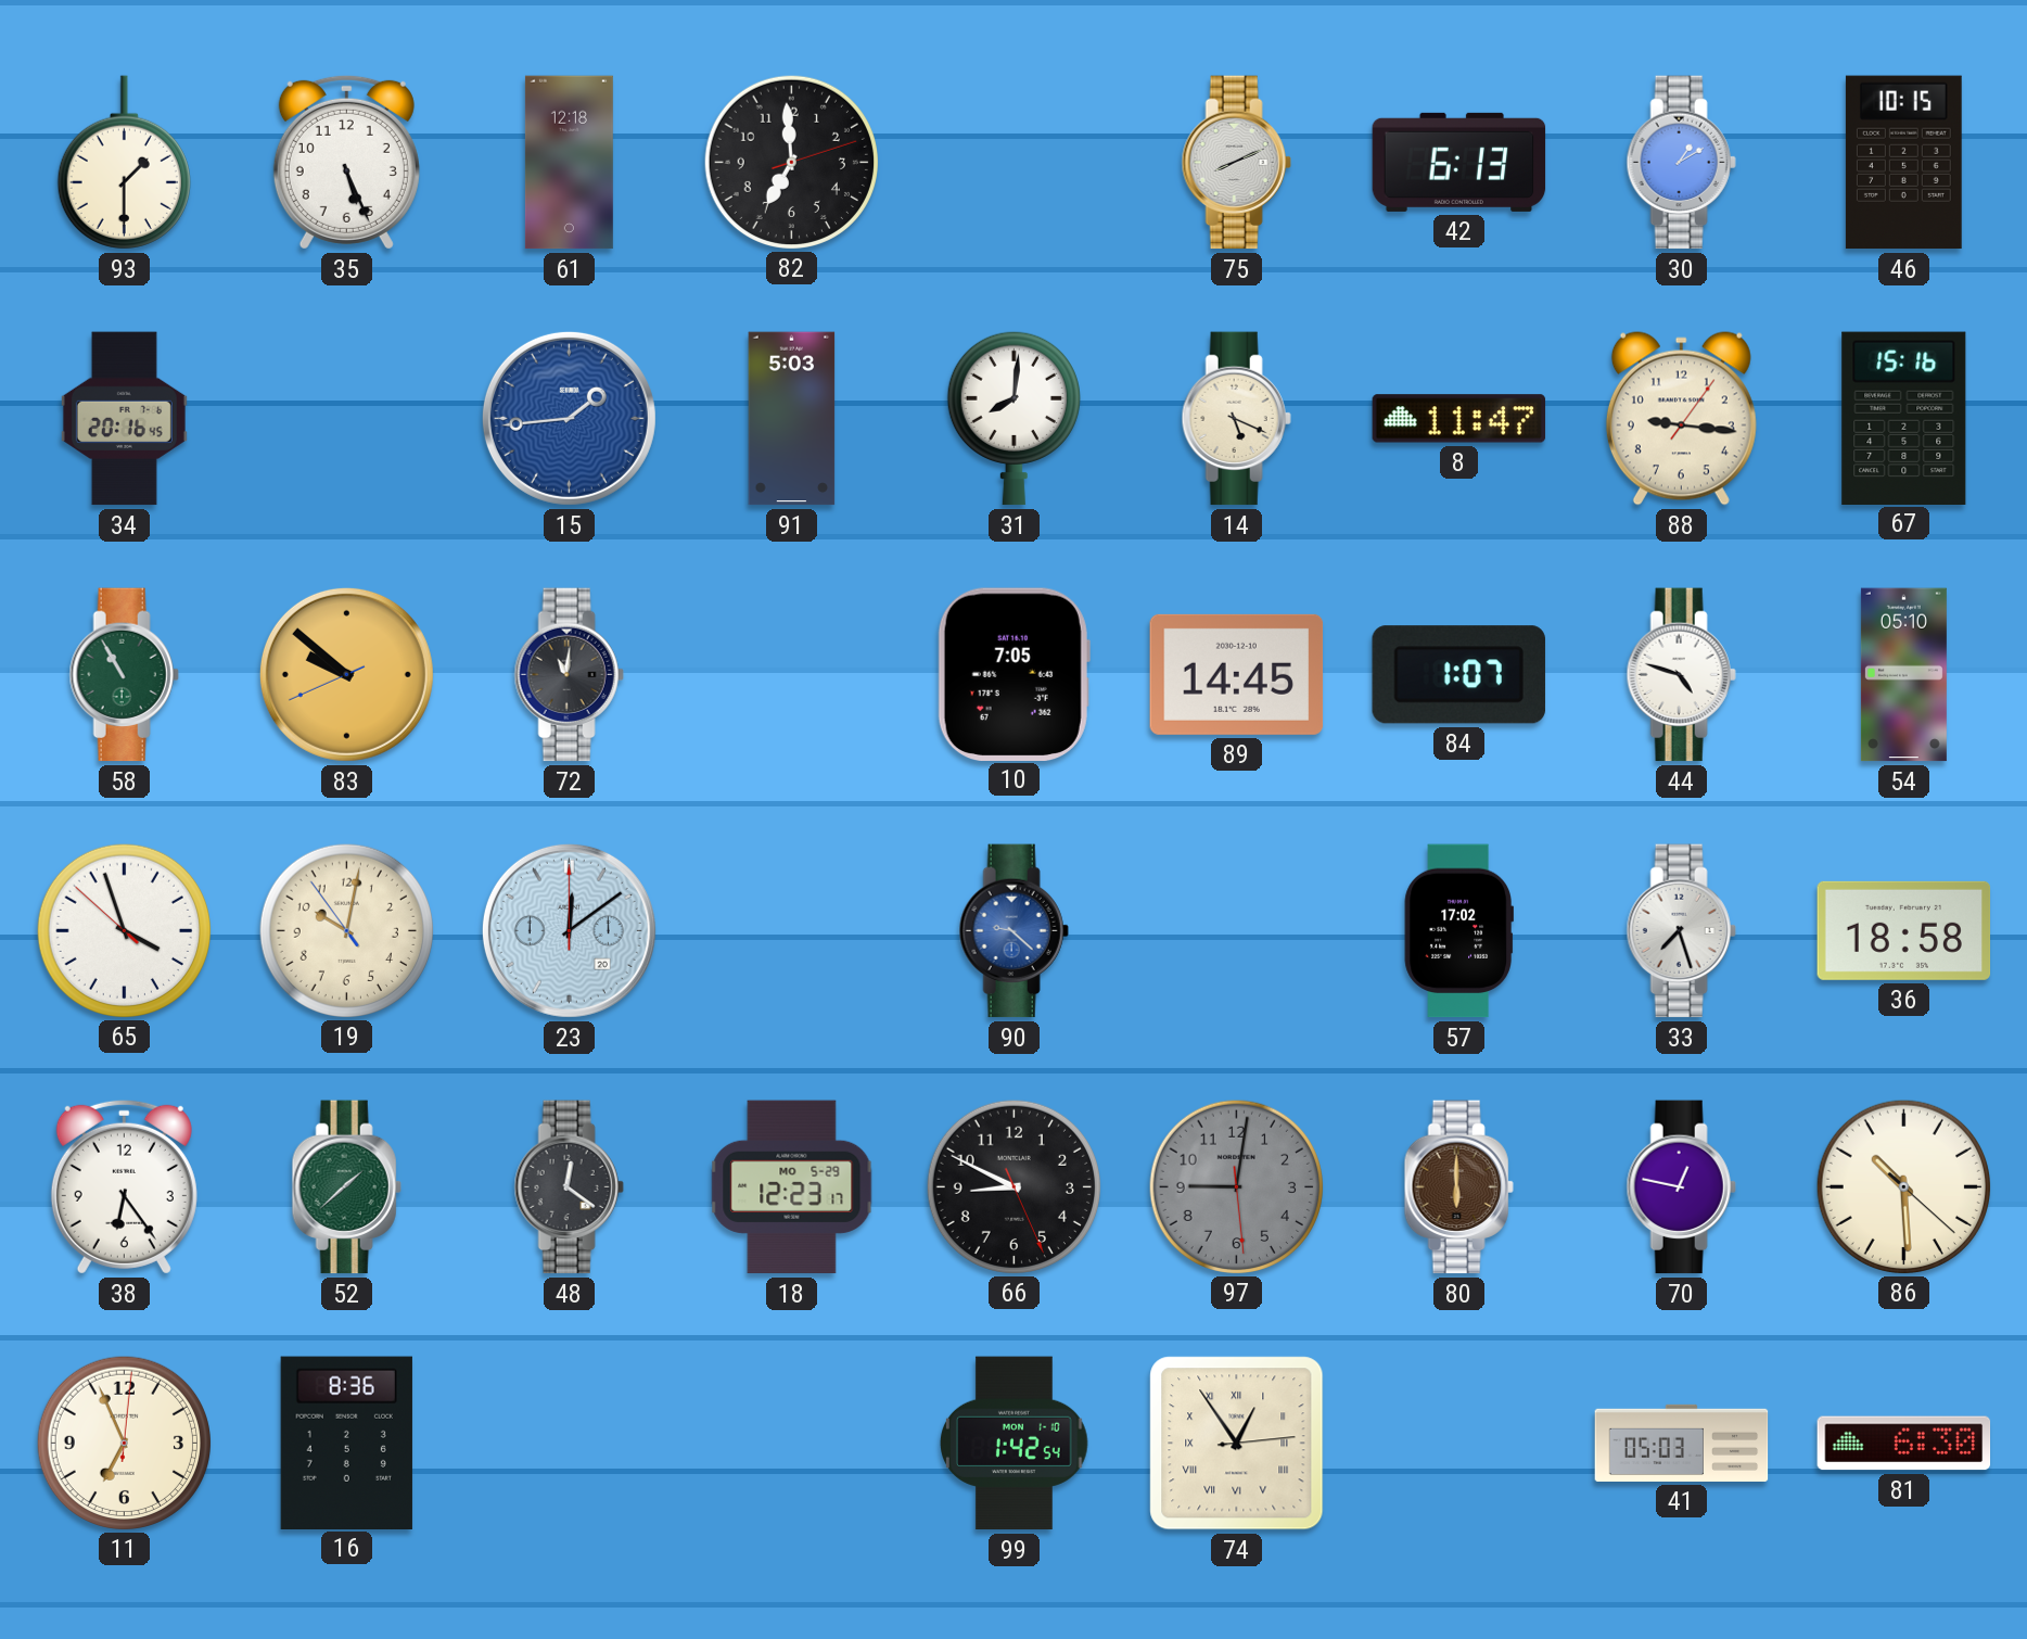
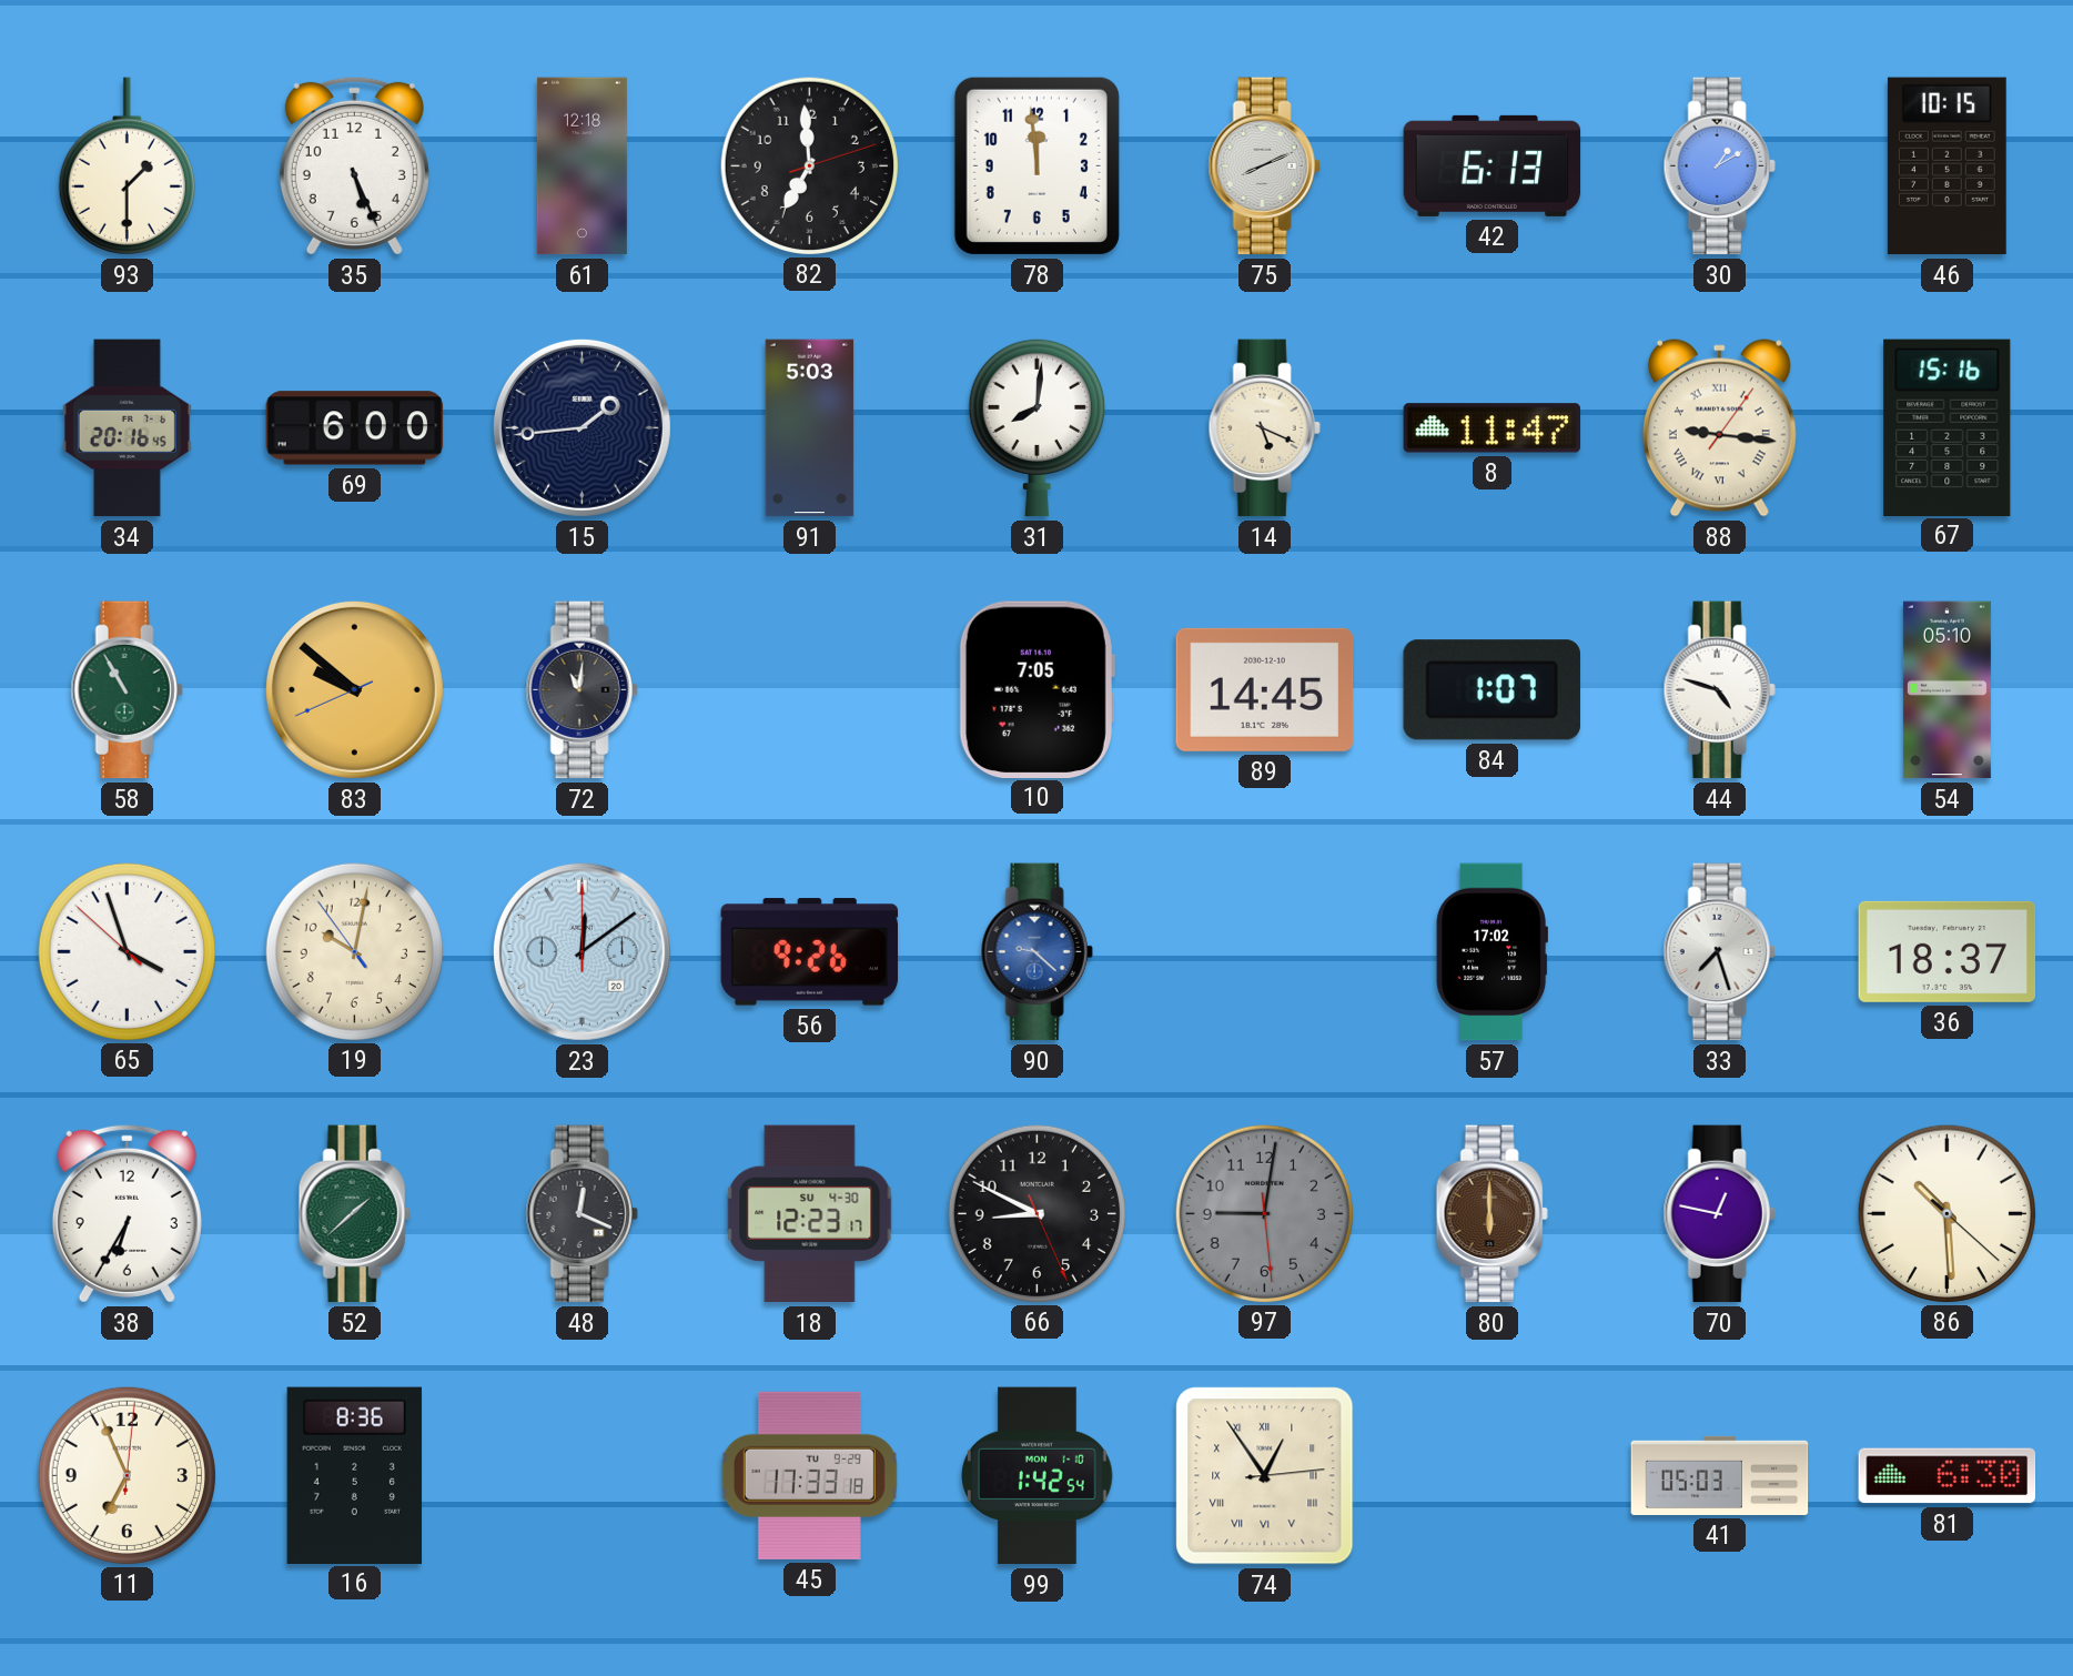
78: none -> 11:59
69: none -> 6:00
15 dial: blue -> navy
88 numerals: Arabic -> Roman
56: none -> 9:26
36: 18:58 -> 18:37
38: 6:24 -> 6:35
48: 12:21 -> 12:19
18 date: MO 5-29 -> SU 4-30
45: none -> 17:33
